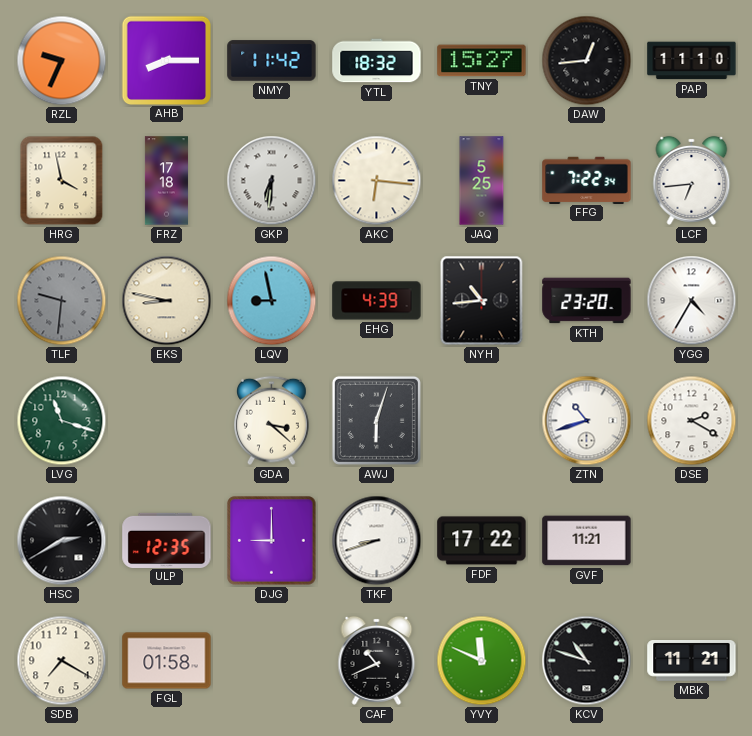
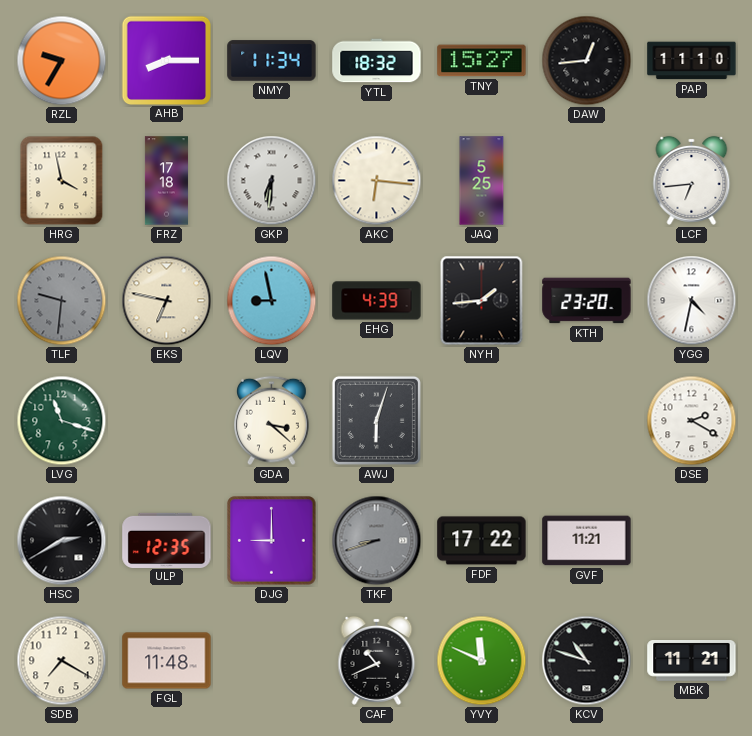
RZL: 9:34 -> 9:35
NMY: 11:42 -> 11:34
FFG: 7:22 -> none
EKS: 8:47 -> 6:47
NYH: 10:44 -> 1:44
YGG: 4:35 -> 4:32
ZTN: 10:42 -> none
TKF dial: white -> grey
FGL: 01:58 -> 11:48
